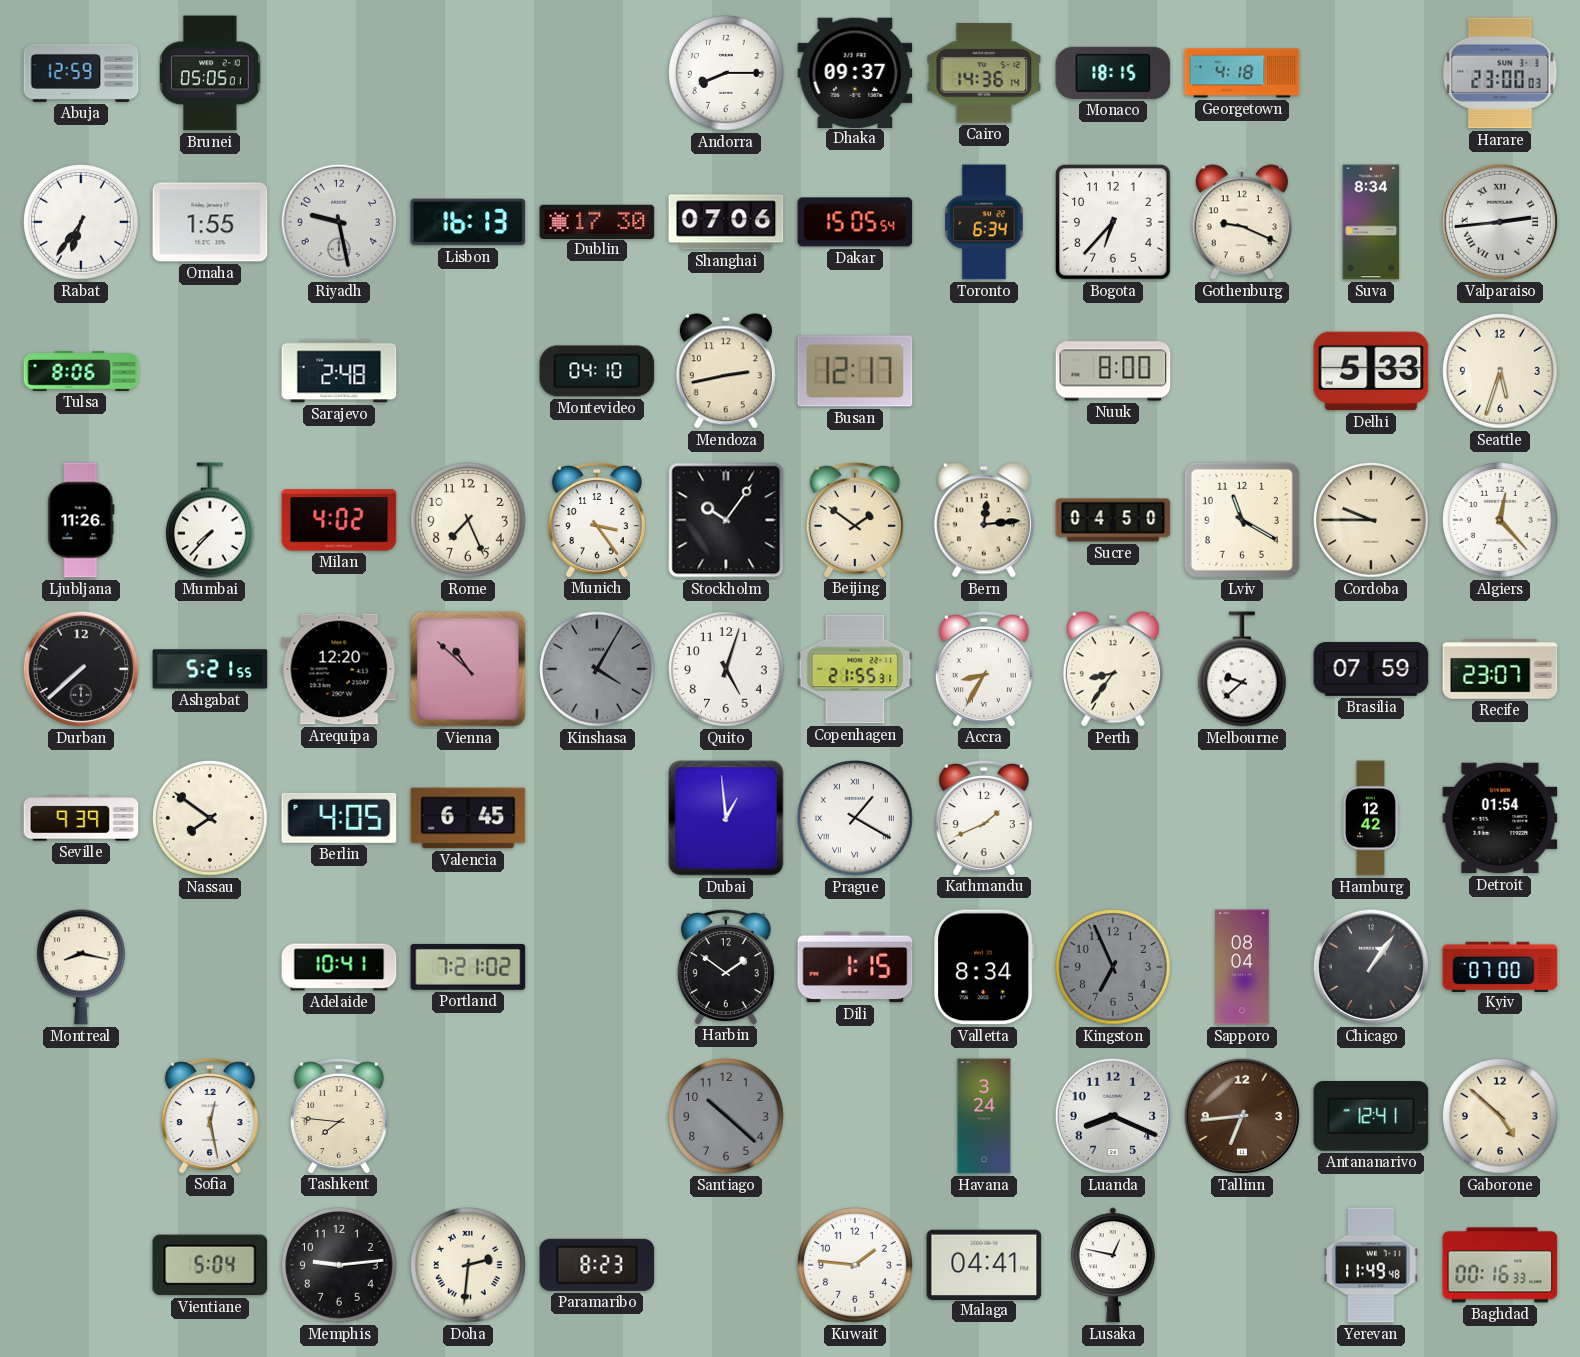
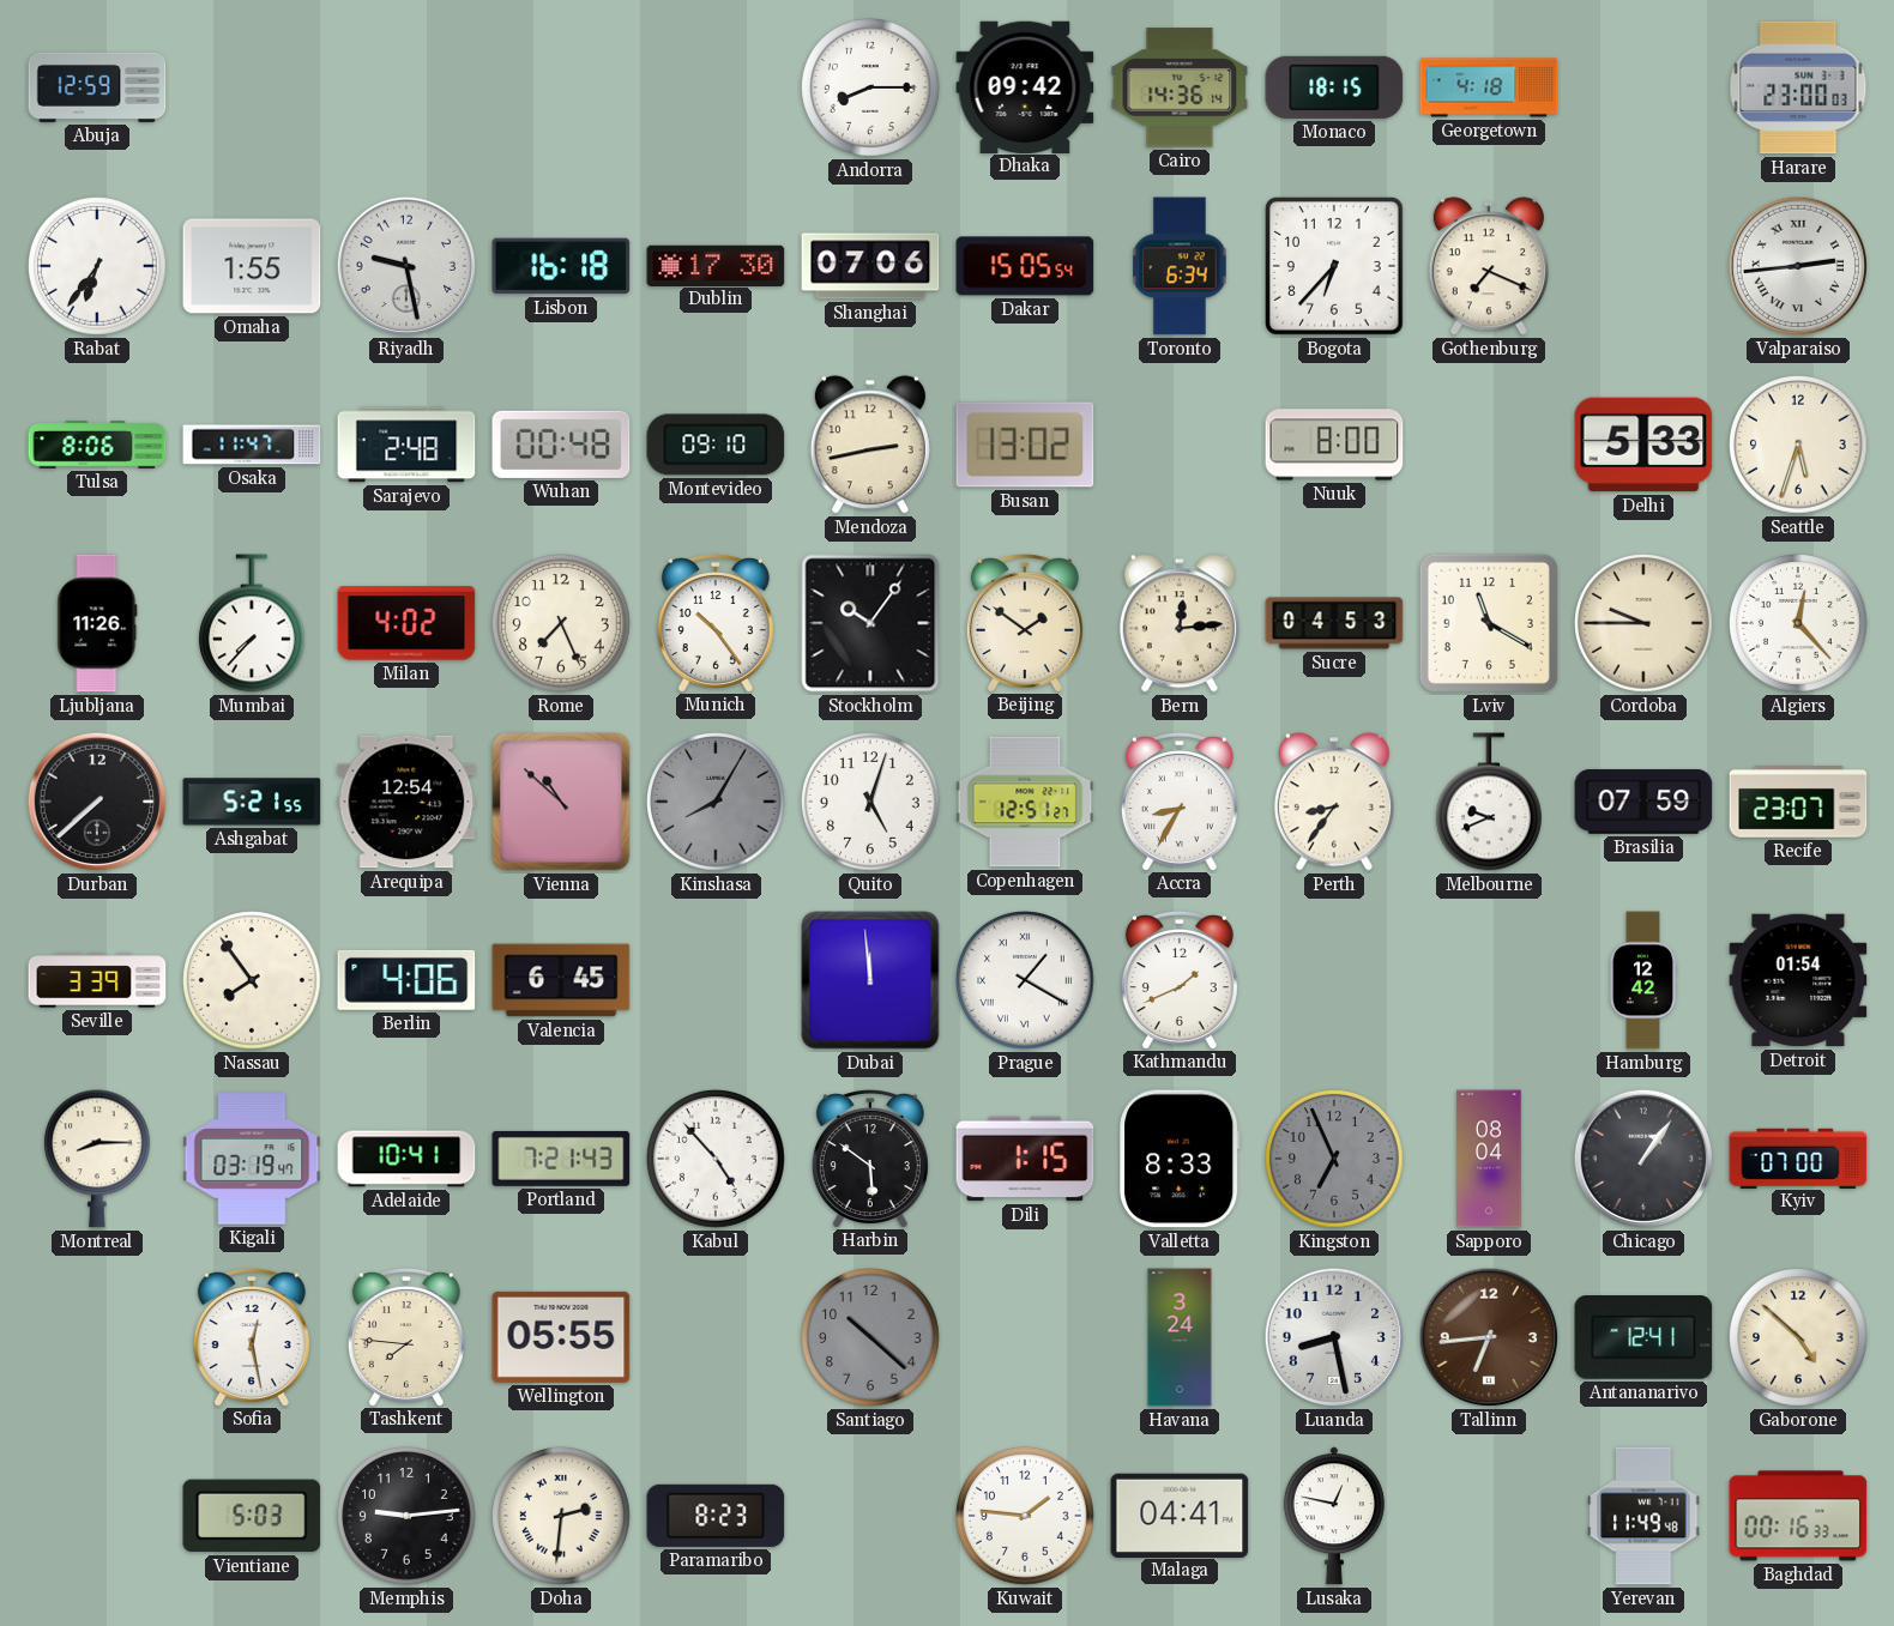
Brunei: 05:05 -> none
Dhaka: 09:37 -> 09:42
Lisbon: 16:13 -> 16:18
Gothenburg: 9:19 -> 7:19
Suva: 8:34 -> none
Osaka: none -> 11:47
Wuhan: none -> 00:48
Montevideo: 04:10 -> 09:10
Busan: 12:17 -> 13:02
Munich: 3:24 -> 10:24
Sucre: 04:50 -> 04:53
Arequipa: 12:20 -> 12:54
Kinshasa: 4:05 -> 8:05
Copenhagen: 21:55 -> 12:51
Melbourne: 9:38 -> 9:41
Seville: 9:39 -> 3:39
Nassau: 7:51 -> 7:54
Berlin: 4:05 -> 4:06
Dubai: 12:59 -> 11:59
Montreal: 8:17 -> 8:15
Kigali: none -> 03:19
Portland: 7:21:02 -> 7:21:43
Kabul: none -> 4:53
Harbin: 1:51 -> 5:51
Valletta: 8:34 -> 8:33
Wellington: none -> 05:55
Luanda: 8:19 -> 8:28
Vientiane: 5:04 -> 5:03
